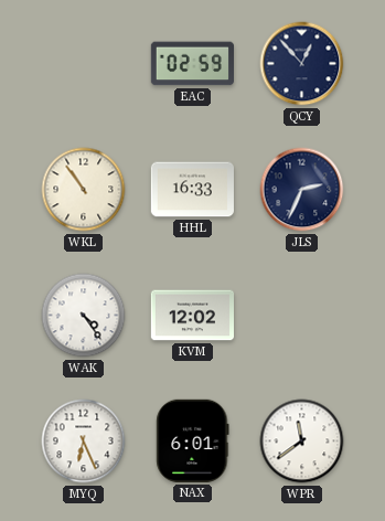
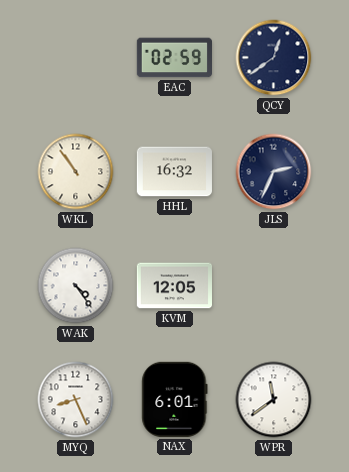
QCY: 12:53 -> 12:39
HHL: 16:33 -> 16:32
KVM: 12:02 -> 12:05
MYQ: 6:26 -> 8:26
